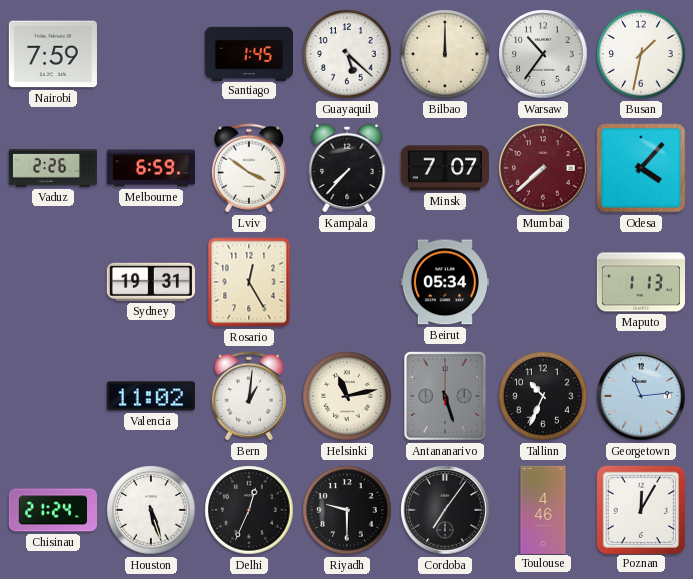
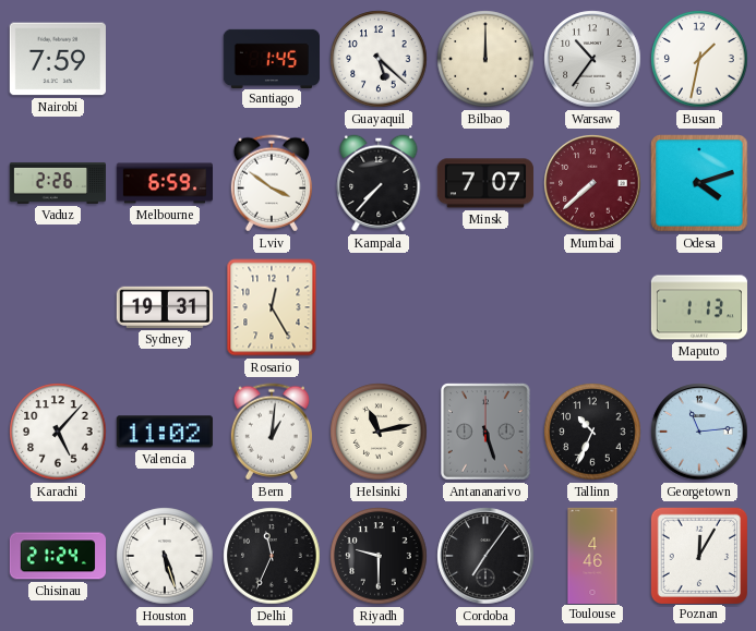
Odesa: 4:07 -> 4:12
Beirut: 05:34 -> none
Karachi: none -> 5:07
Delhi: 12:34 -> 11:34
